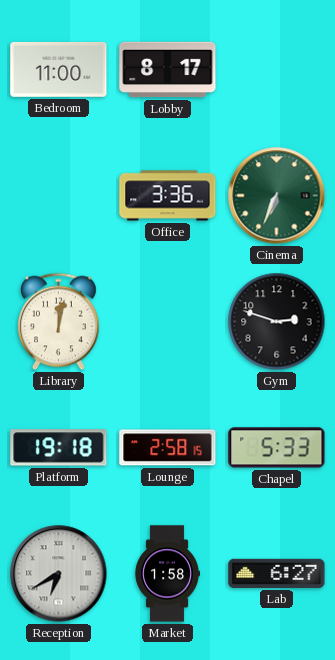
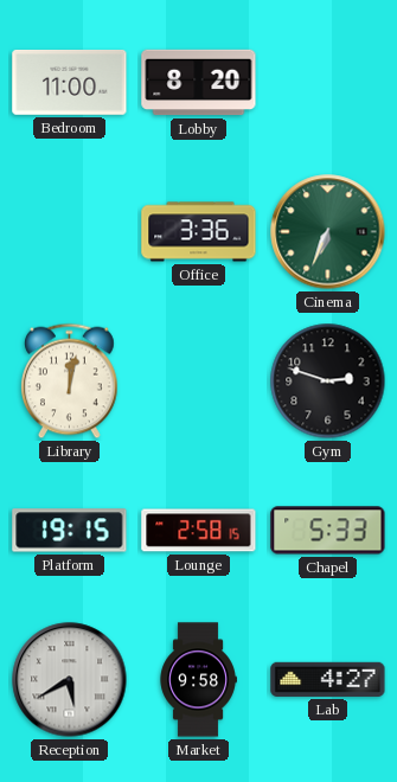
Lobby: 8:17 -> 8:20
Platform: 19:18 -> 19:15
Reception: 6:40 -> 5:40
Market: 1:58 -> 9:58
Lab: 6:27 -> 4:27
